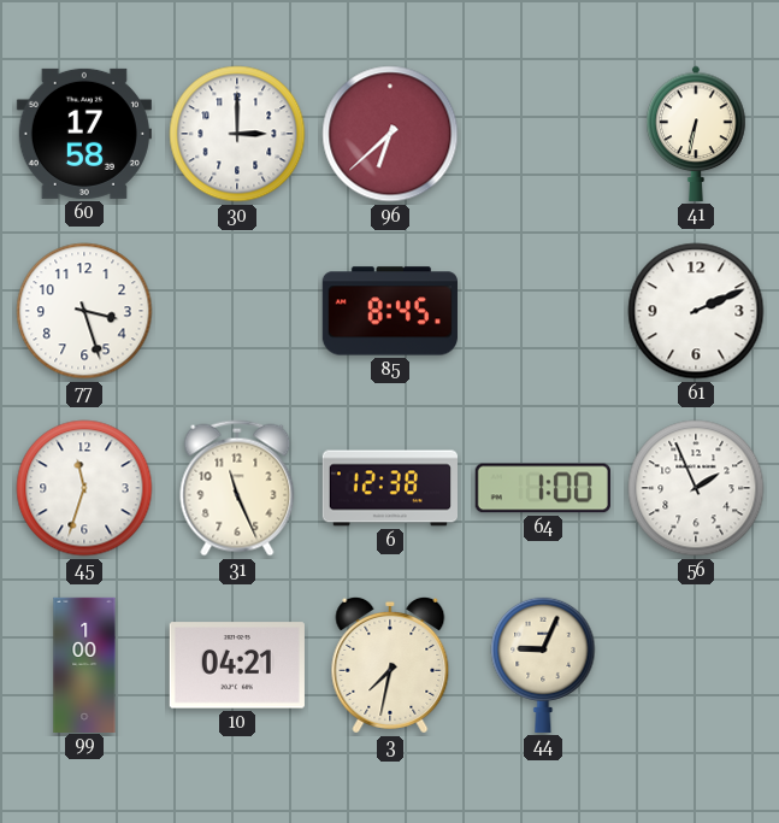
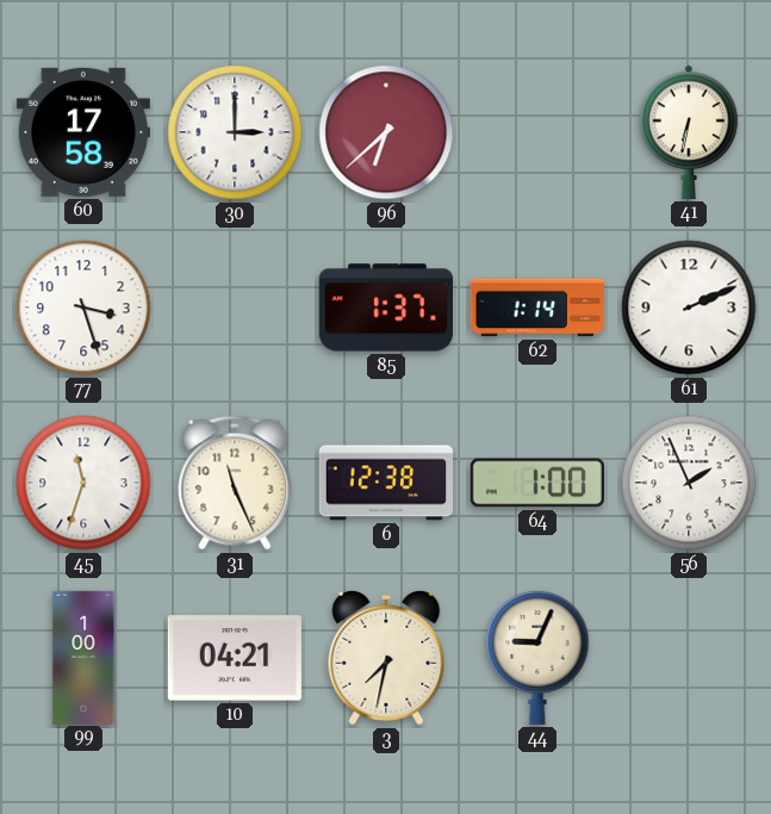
85: 8:45 -> 1:37
62: none -> 1:14
